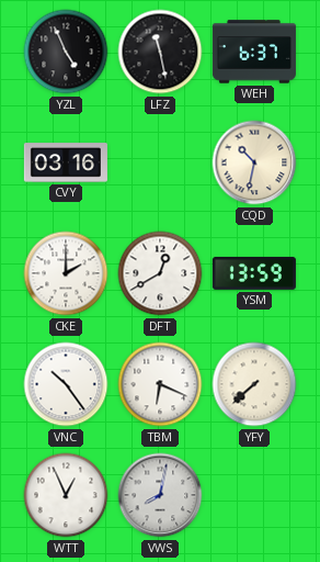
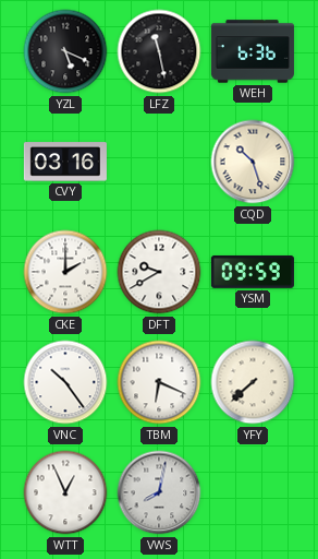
YZL: 4:56 -> 5:19
WEH: 6:37 -> 6:36
CQD: 10:32 -> 10:27
DFT: 12:40 -> 9:40
YSM: 13:59 -> 09:59
